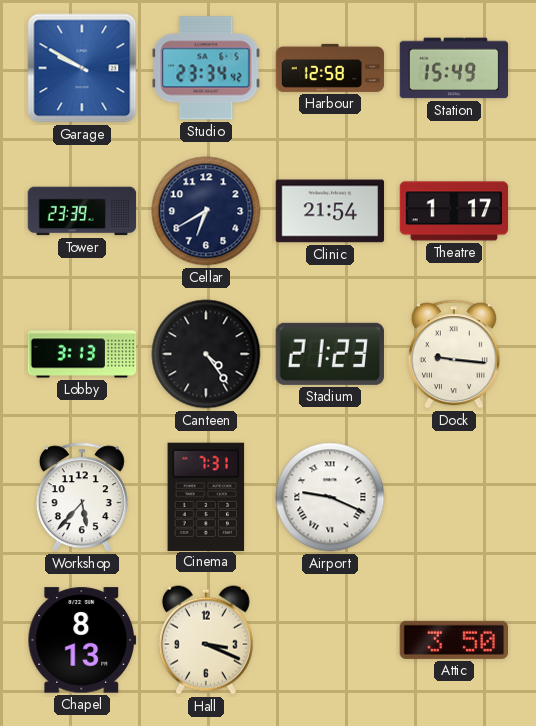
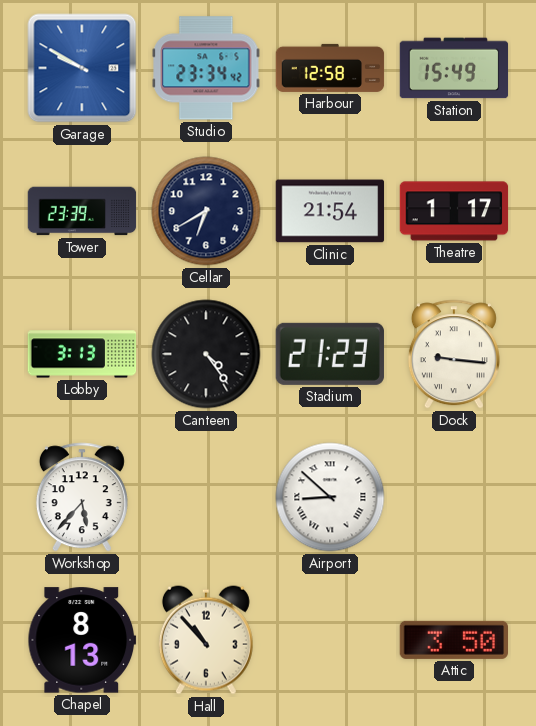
Cinema: 7:31 -> none
Airport: 9:19 -> 8:52
Hall: 3:19 -> 10:53
